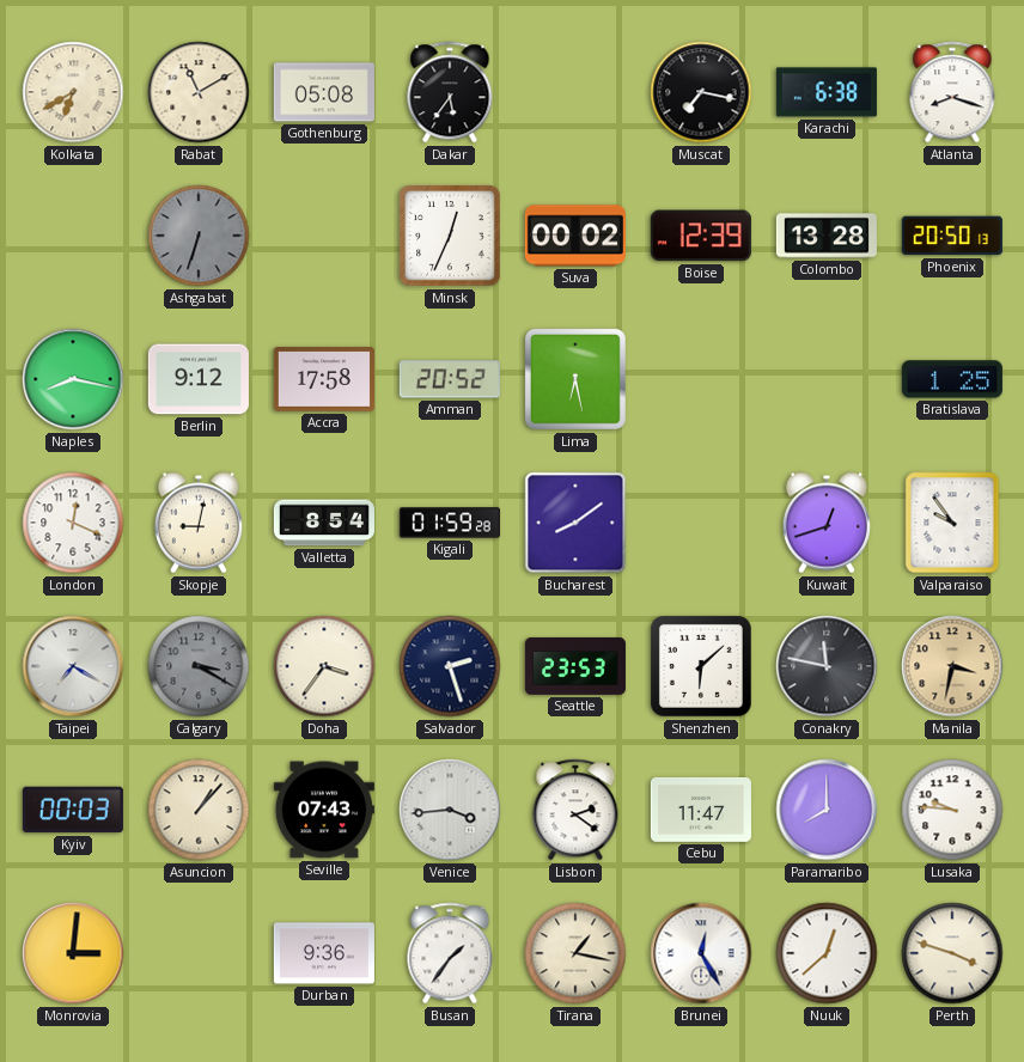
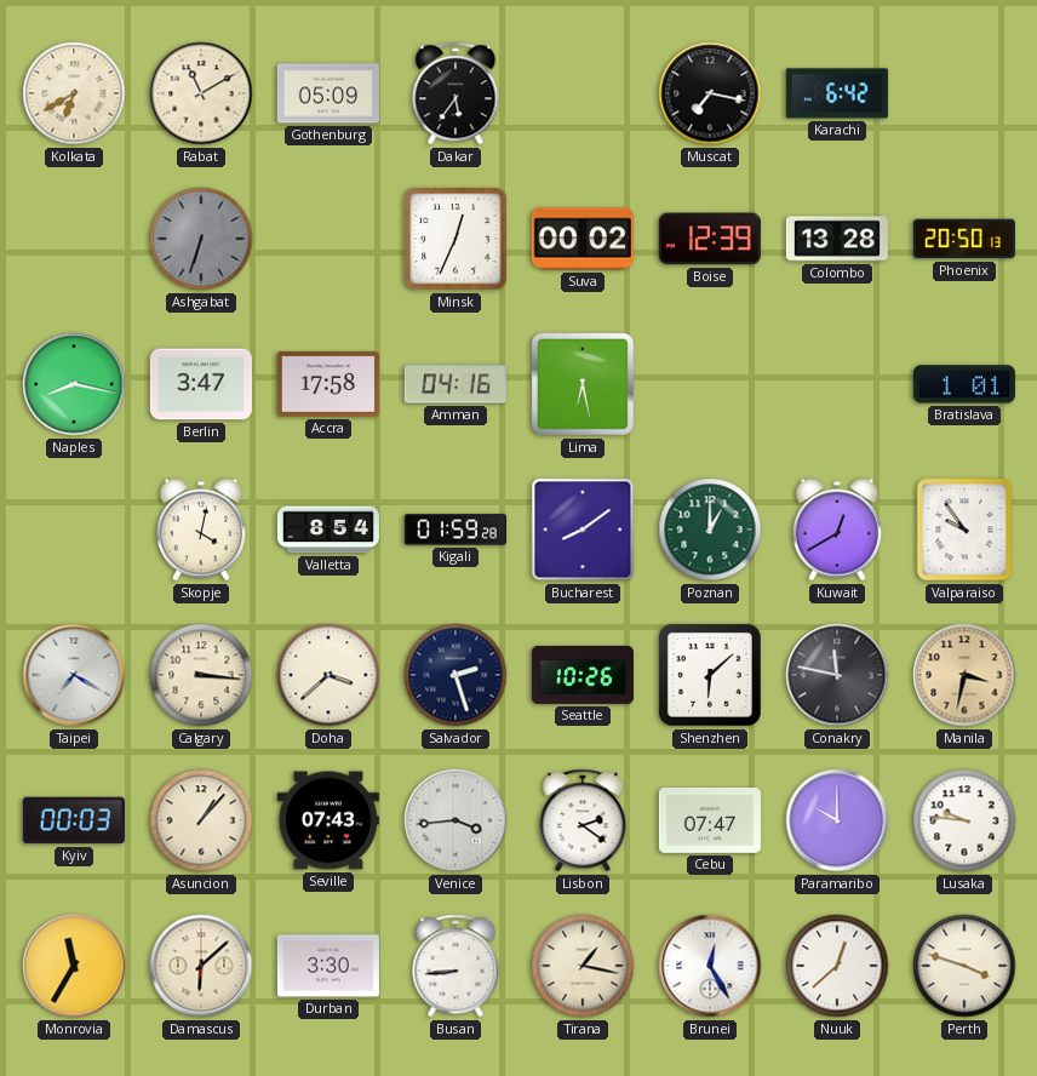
Gothenburg: 05:08 -> 05:09
Karachi: 6:38 -> 6:42
Atlanta: 8:18 -> none
Berlin: 9:12 -> 3:47
Amman: 20:52 -> 04:16
Bratislava: 1:25 -> 1:01
London: 12:19 -> none
Skopje: 9:02 -> 4:02
Poznan: none -> 1:00
Kuwait: 12:42 -> 12:40
Calgary: 3:20 -> 3:16
Calgary dial: grey -> cream
Doha: 3:36 -> 3:38
Seattle: 23:53 -> 10:26
Cebu: 11:47 -> 07:47
Paramaribo: 8:00 -> 10:00
Monrovia: 3:01 -> 11:35
Damascus: none -> 6:08
Durban: 9:36 -> 3:30
Busan: 1:36 -> 8:44
